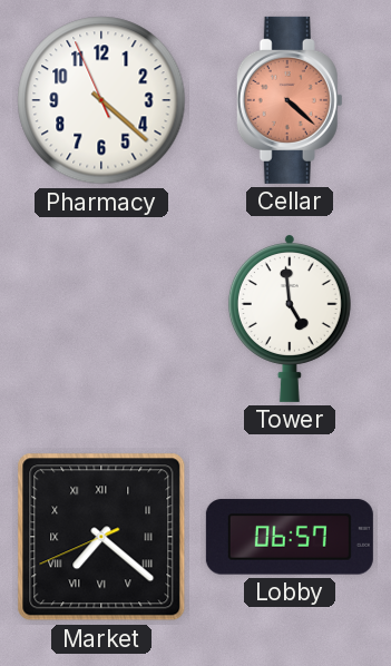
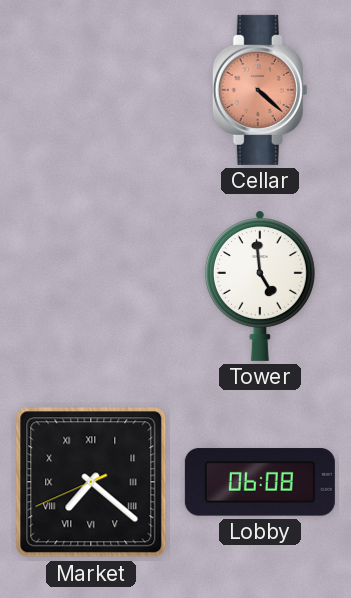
Pharmacy: 4:21 -> none
Lobby: 06:57 -> 06:08
